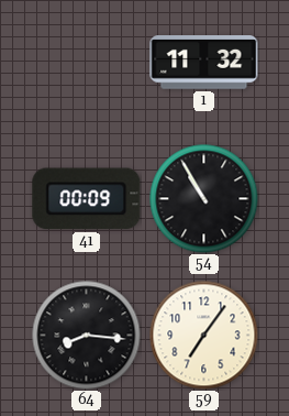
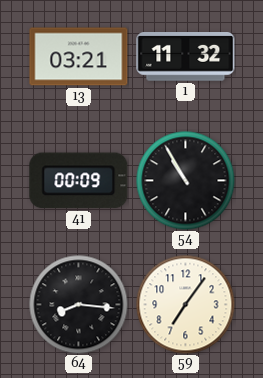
13: none -> 03:21
